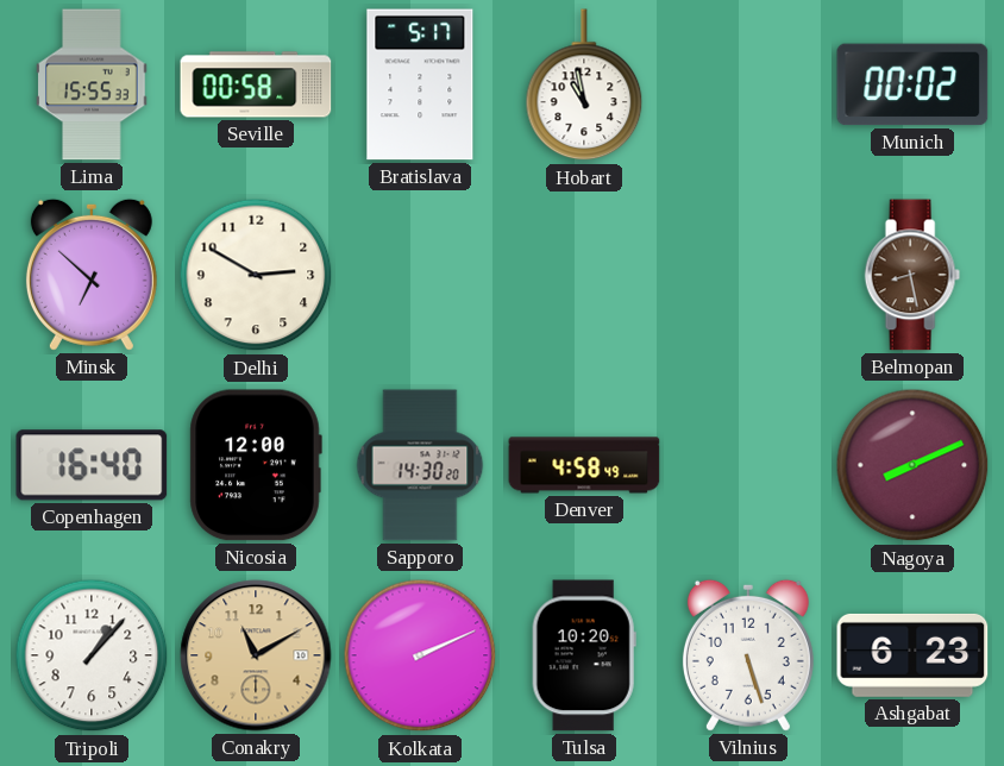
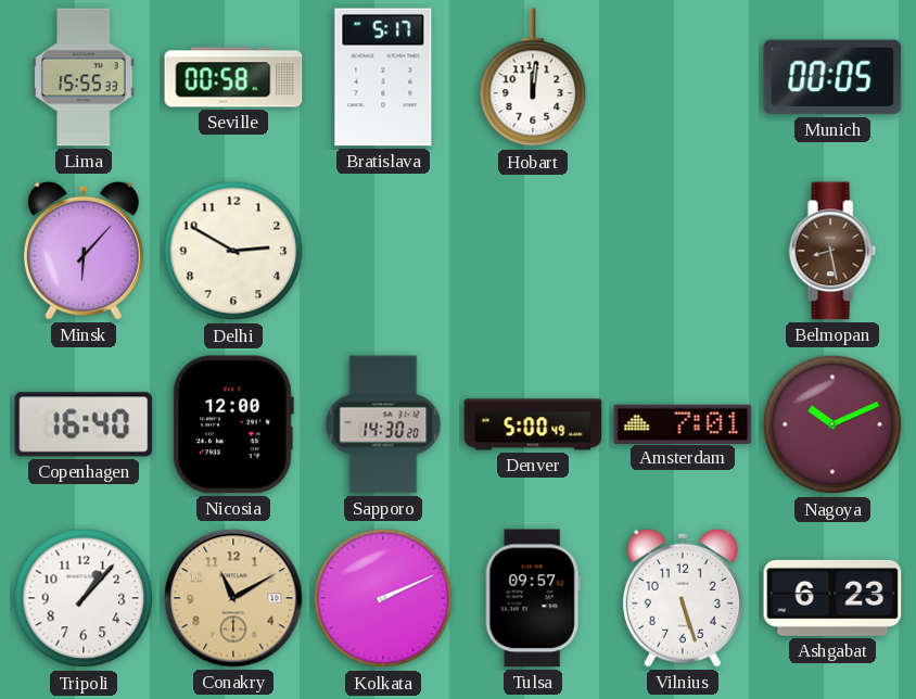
Hobart: 10:58 -> 12:01
Munich: 00:02 -> 00:05
Minsk: 6:52 -> 6:07
Denver: 4:58 -> 5:00
Amsterdam: none -> 7:01
Nagoya: 8:11 -> 10:11
Tulsa: 10:20 -> 09:57
